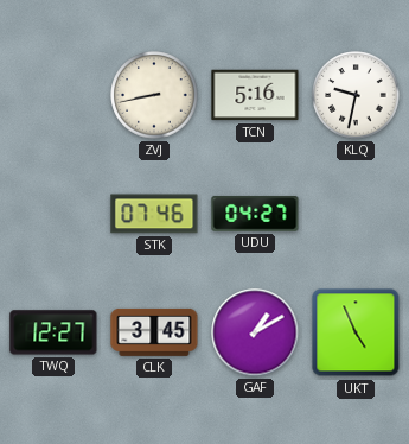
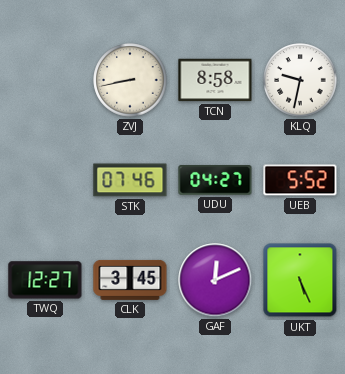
TCN: 5:16 -> 8:58
UEB: none -> 5:52
GAF: 1:10 -> 12:11
UKT: 4:56 -> 5:26
